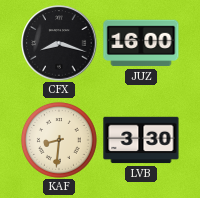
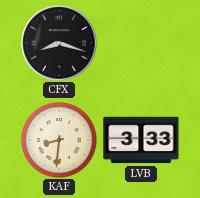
JUZ: 16:00 -> none
LVB: 3:30 -> 3:33
